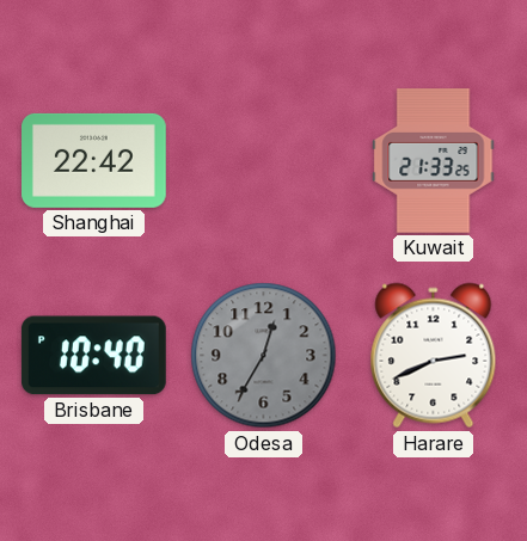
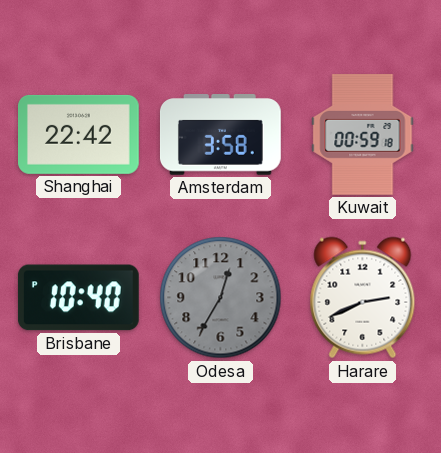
Amsterdam: none -> 3:58
Kuwait: 21:33 -> 00:59
